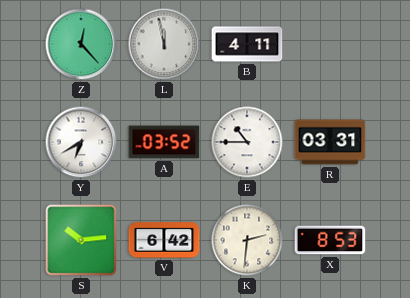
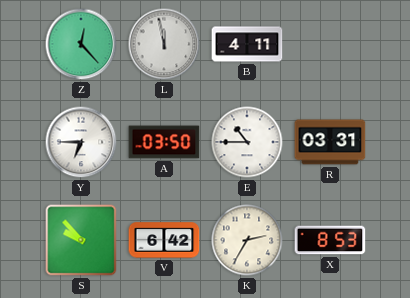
Y: 6:40 -> 6:45
A: 03:52 -> 03:50
S: 10:14 -> 9:53
K: 2:31 -> 2:35
